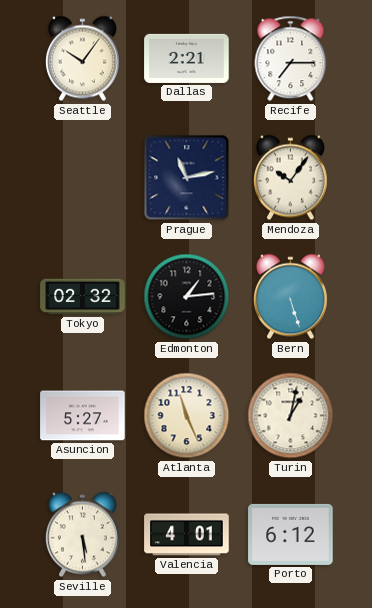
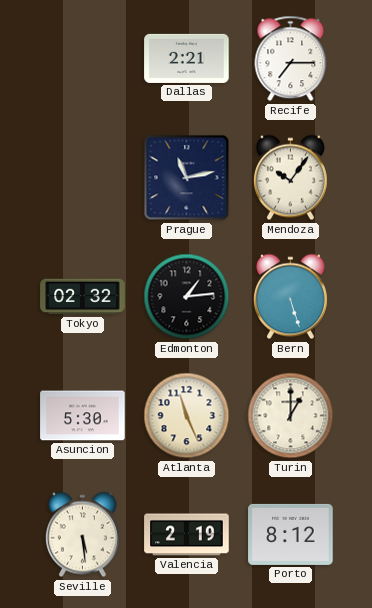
Seattle: 10:06 -> none
Asuncion: 5:27 -> 5:30
Turin: 1:02 -> 1:00
Valencia: 4:01 -> 2:19
Porto: 6:12 -> 8:12
